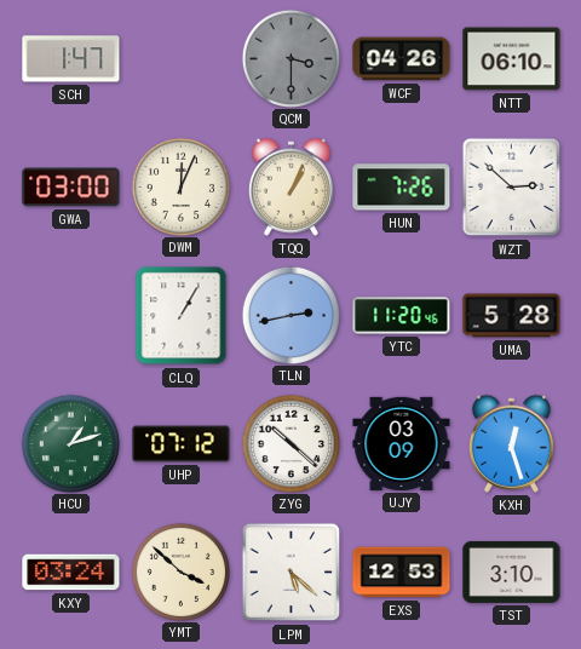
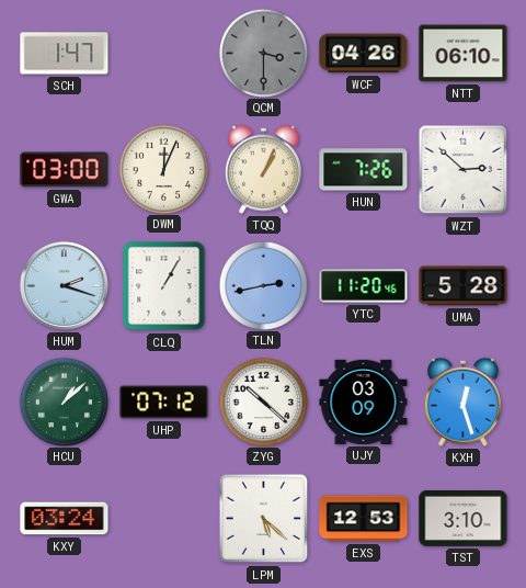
HUM: none -> 2:18
HCU: 1:12 -> 1:08
YMT: 3:52 -> none
